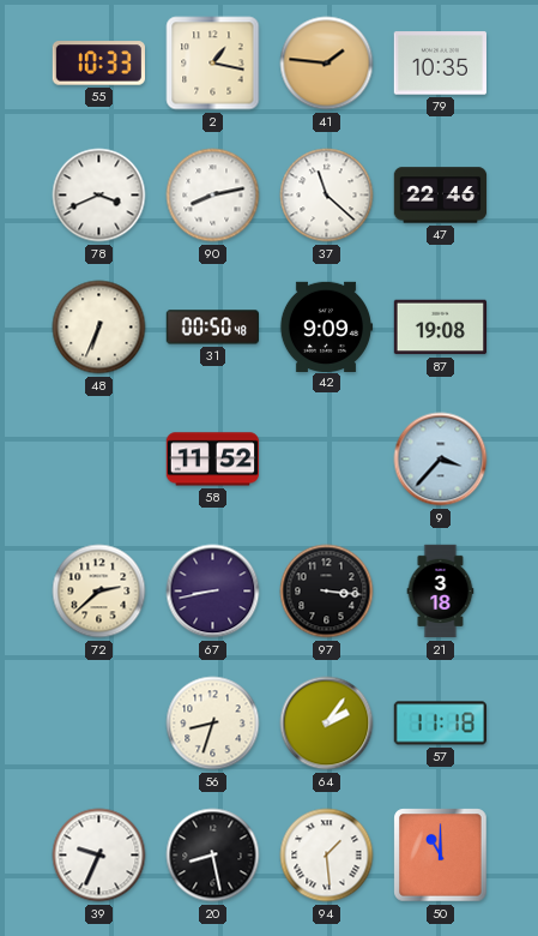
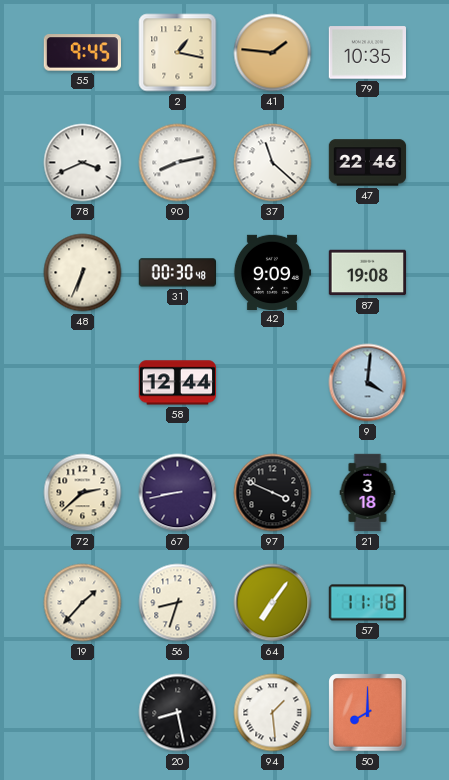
55: 10:33 -> 9:45
31: 00:50 -> 00:30
58: 11:52 -> 12:44
9: 3:37 -> 4:01
97: 3:16 -> 3:49
19: none -> 1:37
64: 2:06 -> 7:06
39: 9:34 -> none
50: 11:00 -> 8:00
